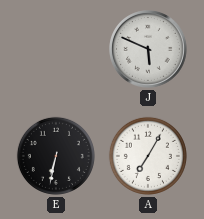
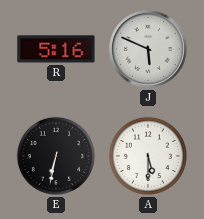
R: none -> 5:16
A: 7:05 -> 5:30
